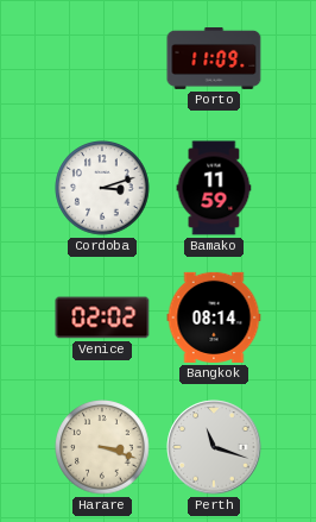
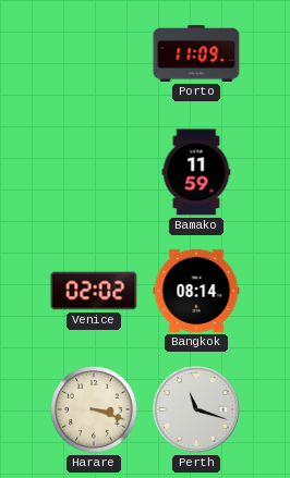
Cordoba: 3:12 -> none
